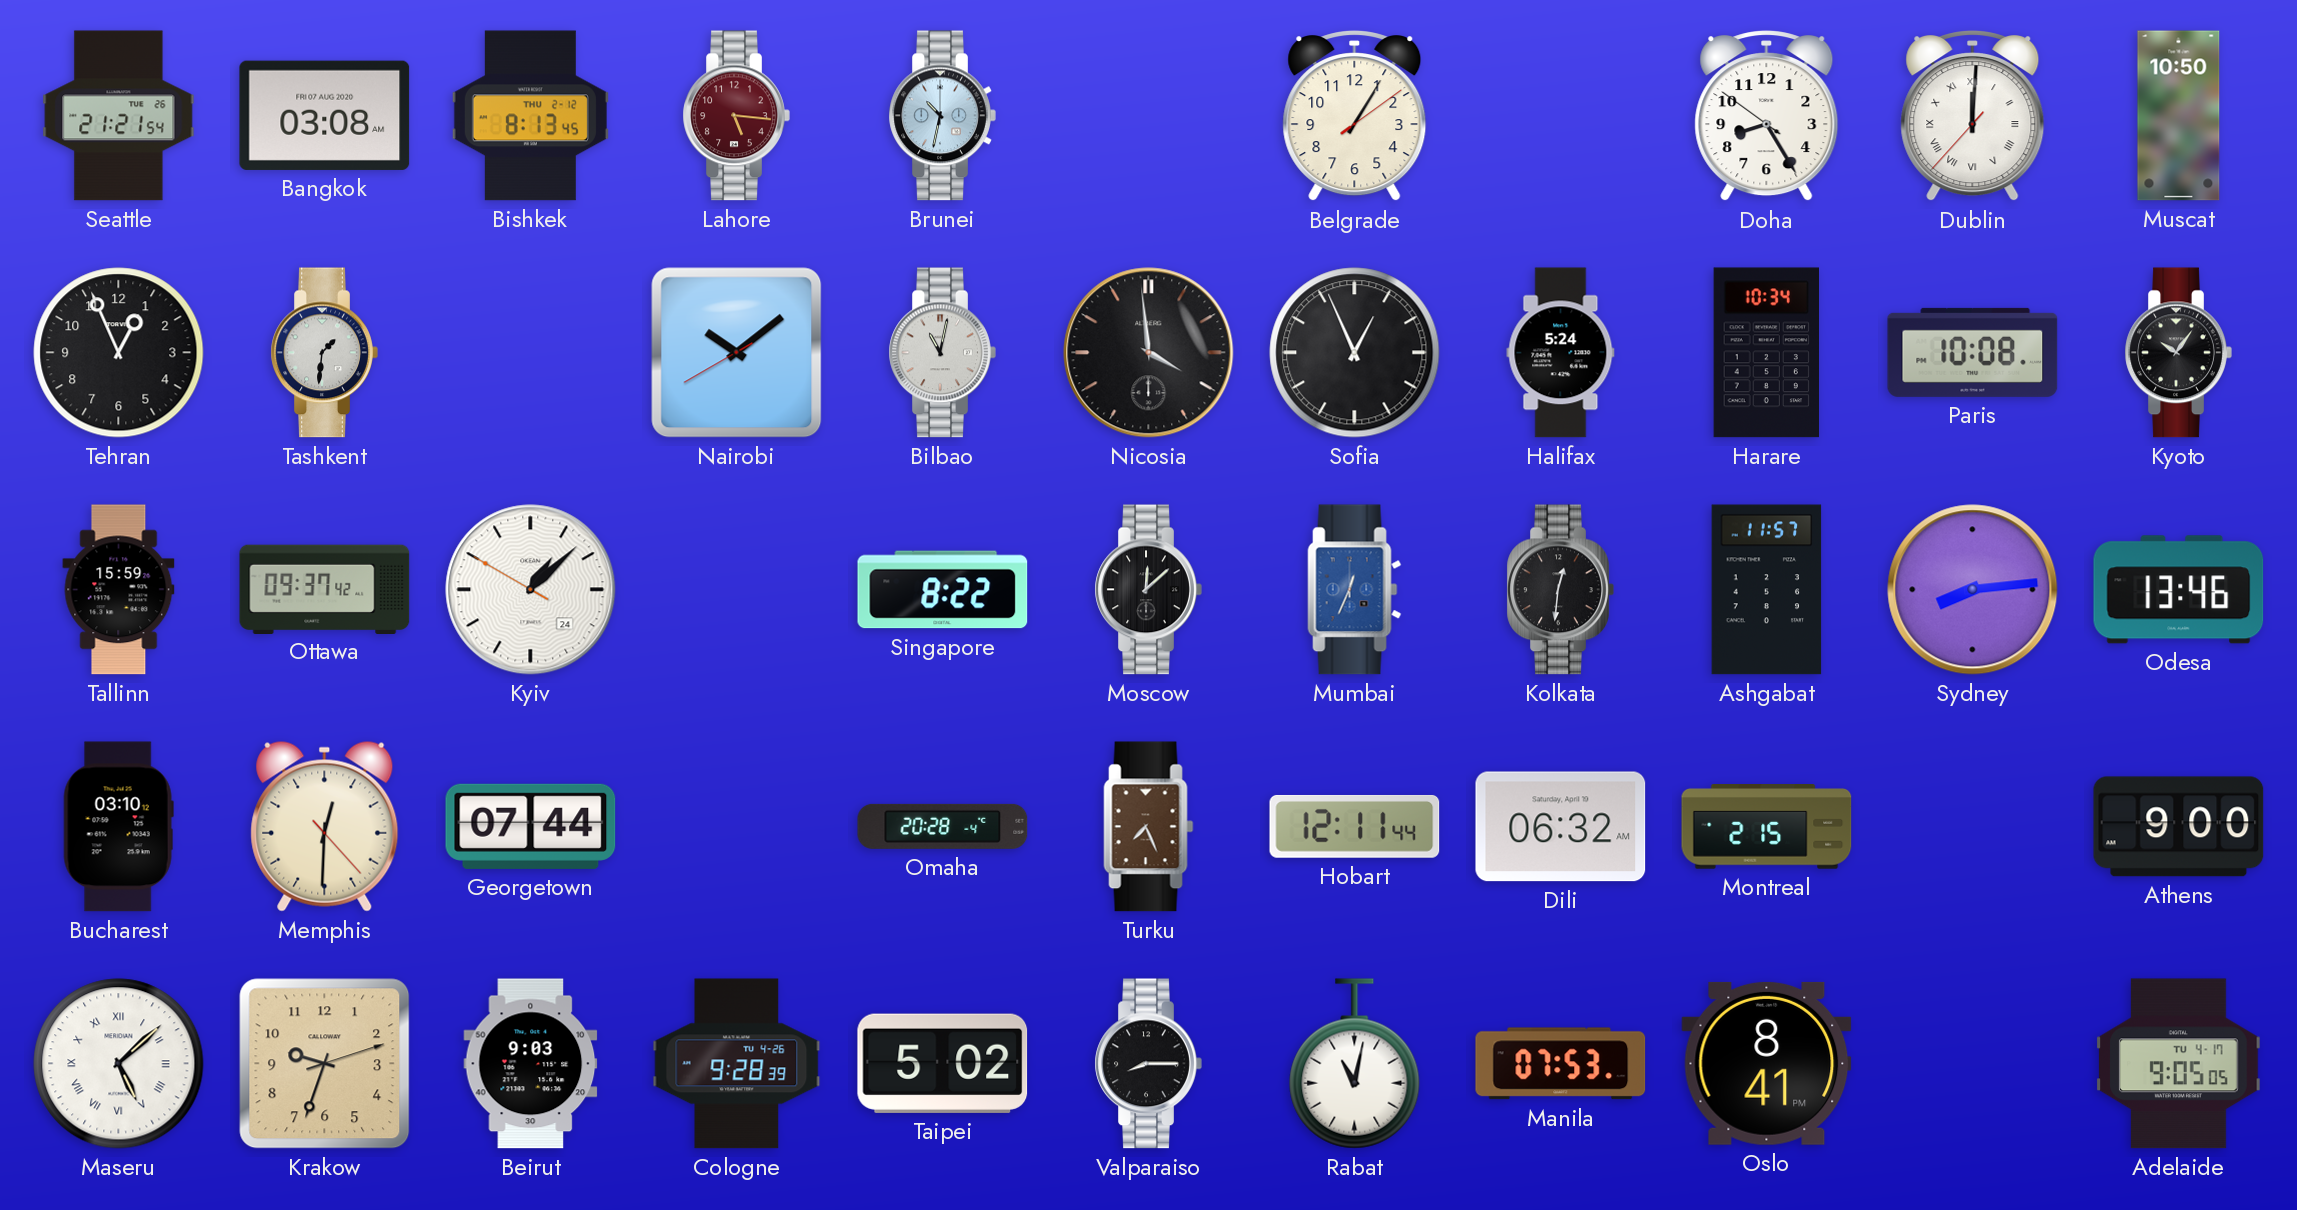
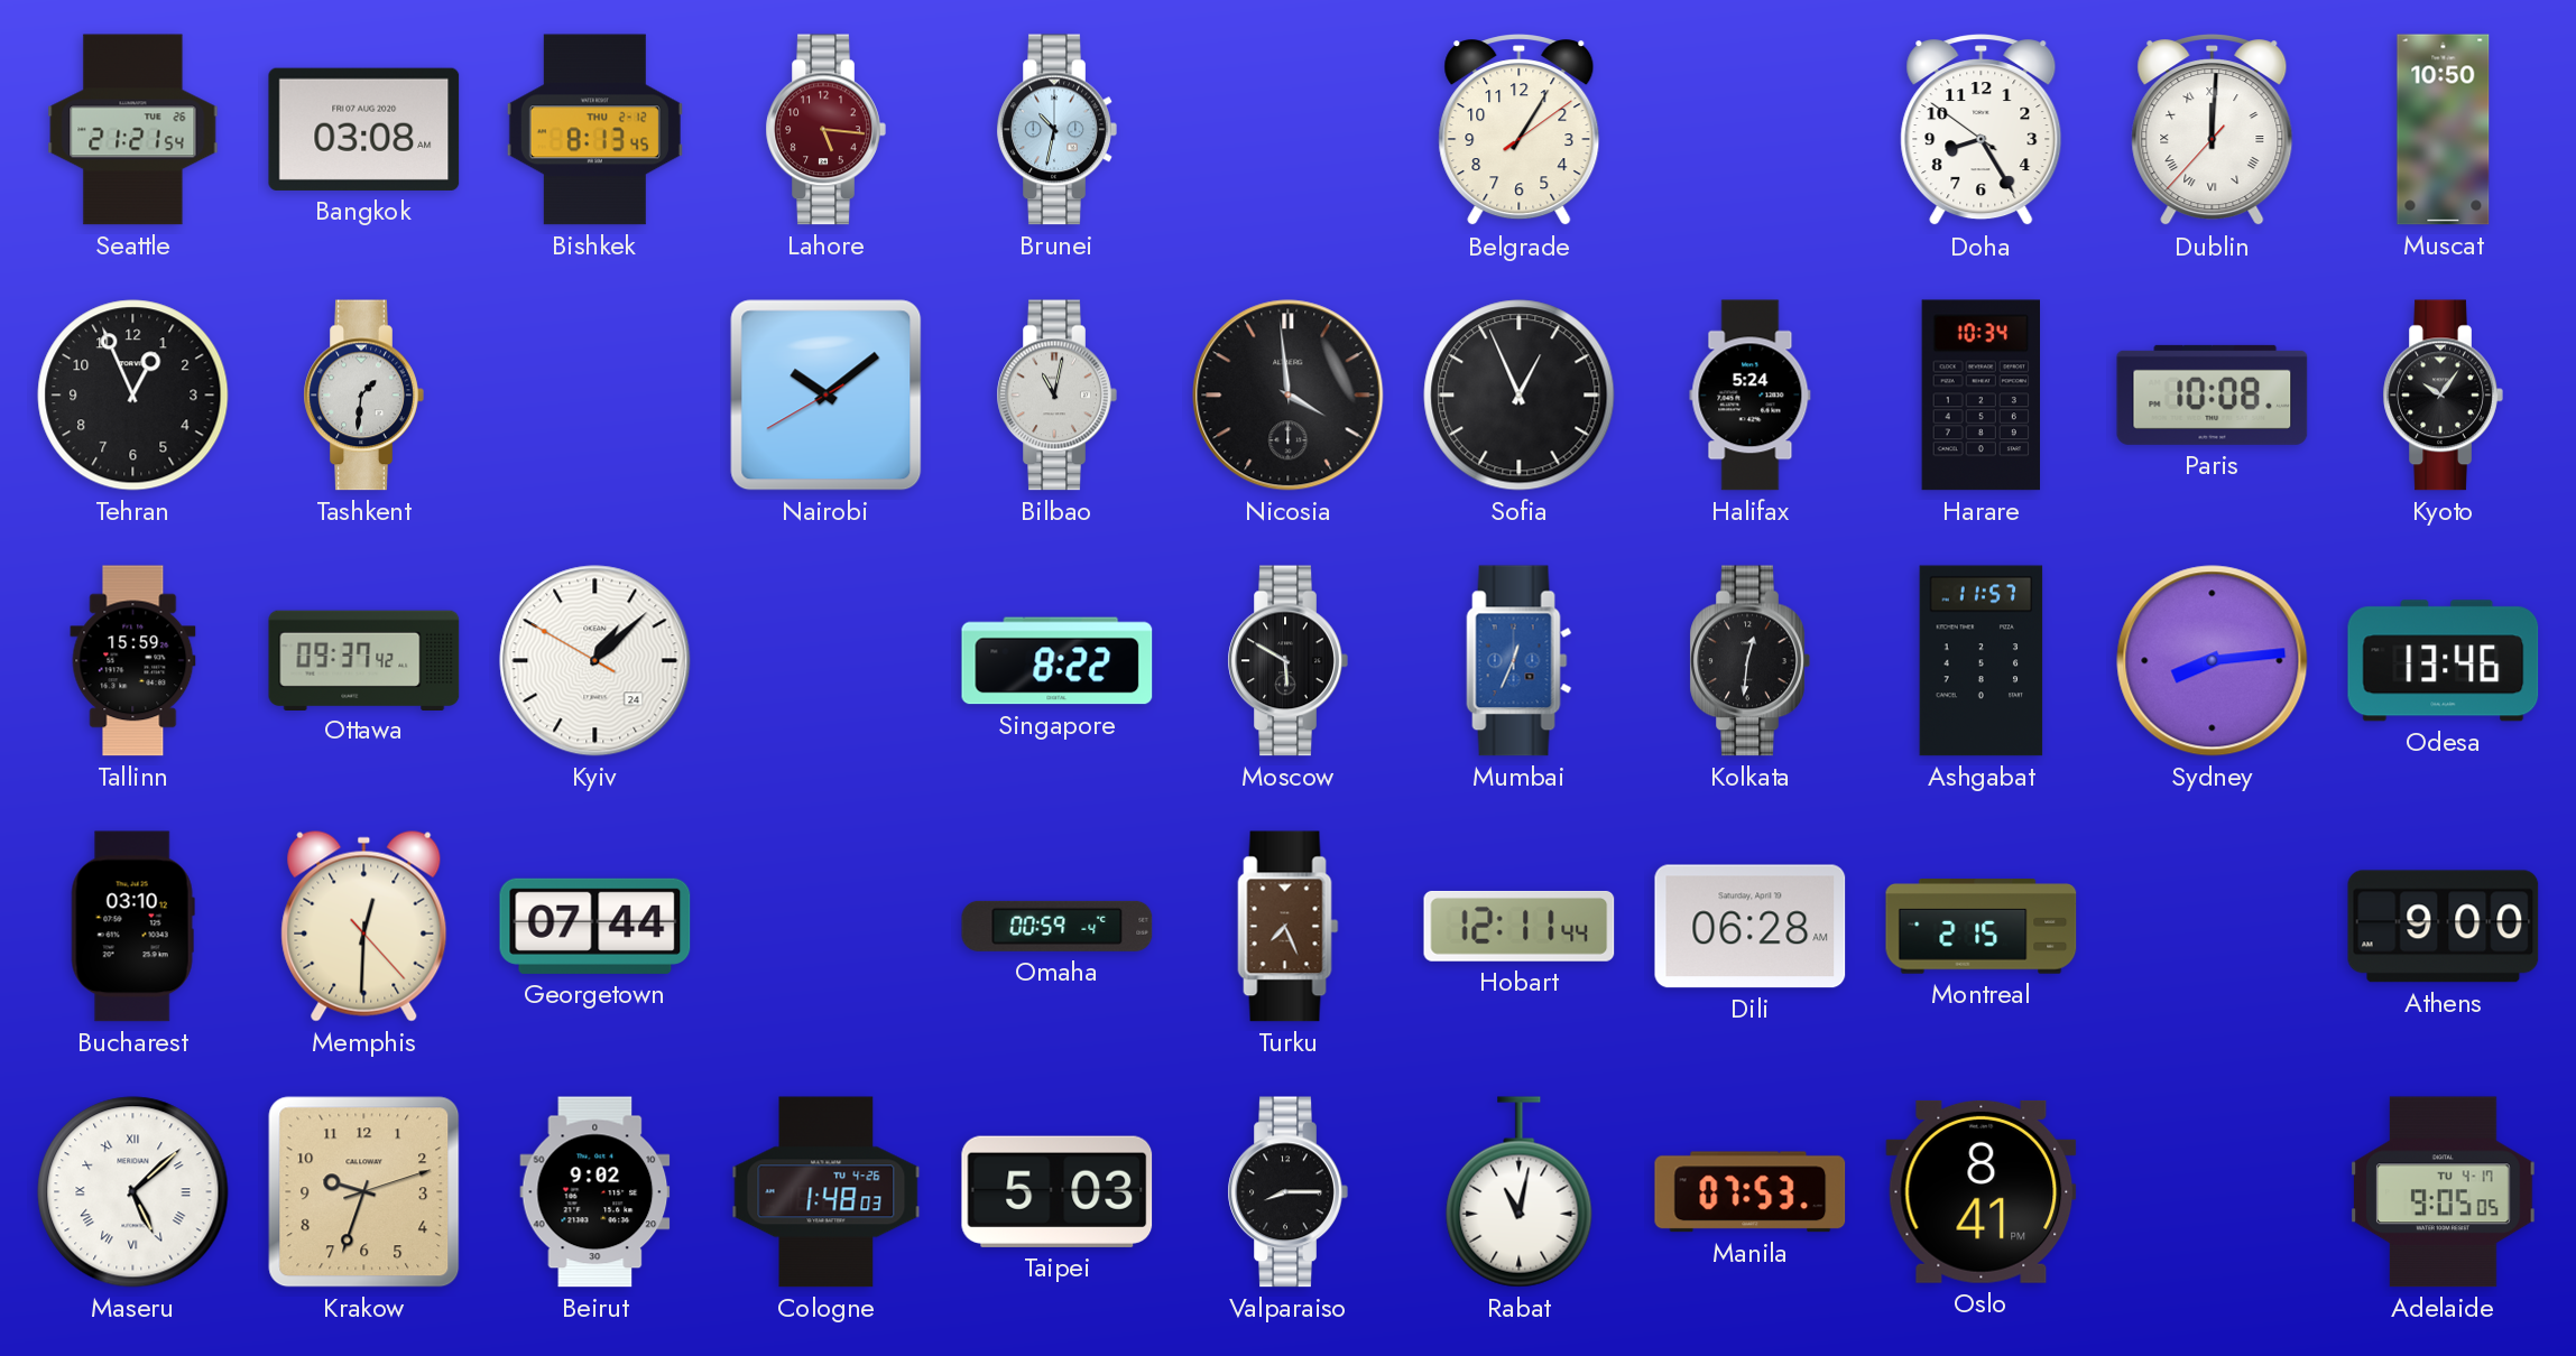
Moscow: 12:08 -> 5:50
Omaha: 20:28 -> 00:59
Dili: 06:32 -> 06:28
Beirut: 9:03 -> 9:02
Cologne: 9:28 -> 1:48
Taipei: 5:02 -> 5:03
